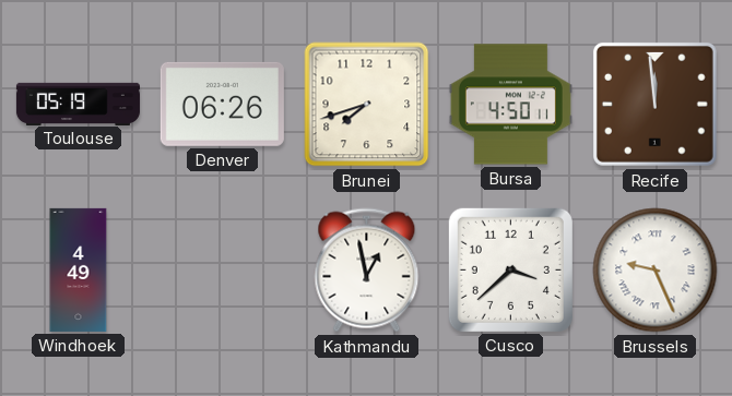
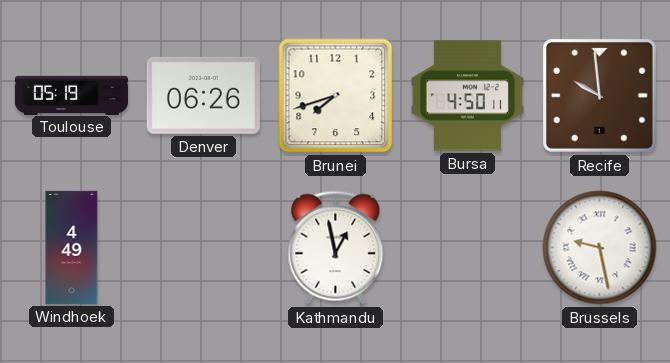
Recife: 11:59 -> 9:59
Cusco: 3:38 -> none
Brussels: 9:26 -> 9:28
